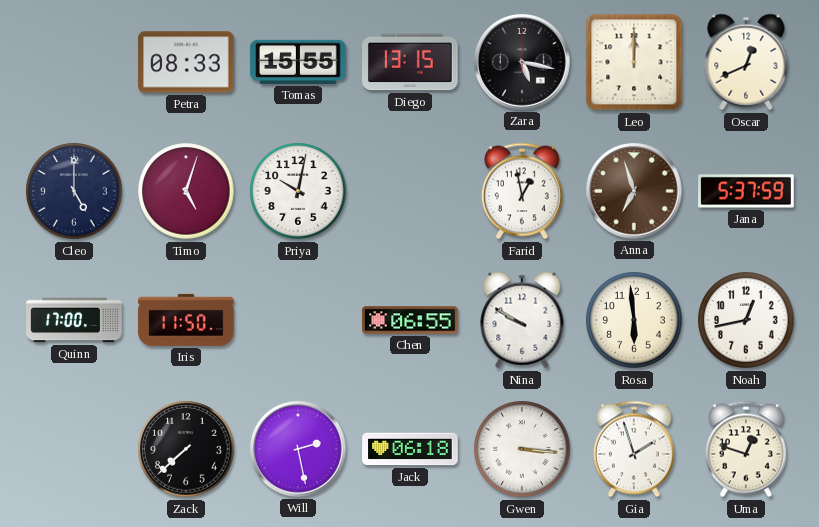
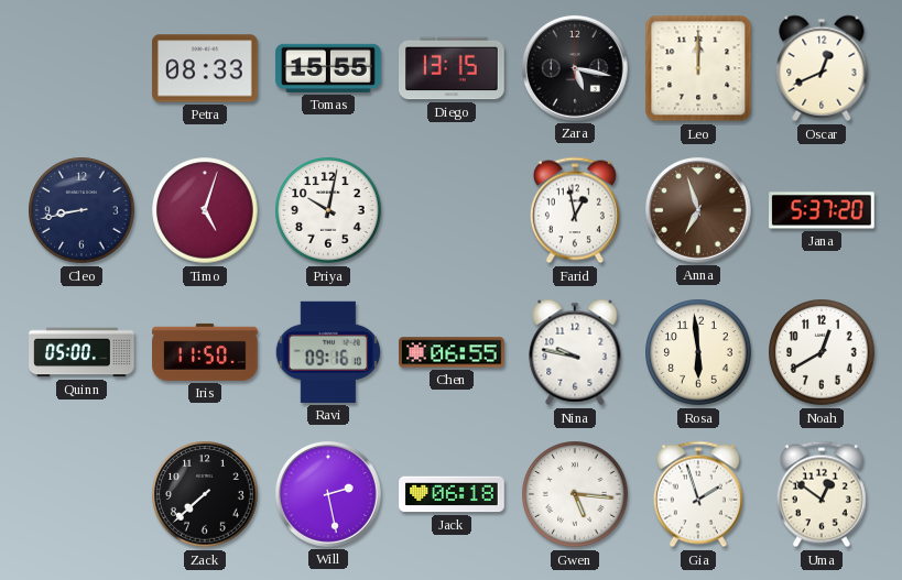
Cleo: 5:00 -> 8:43
Jana: 5:37:59 -> 5:37:20
Quinn: 17:00 -> 05:00
Ravi: none -> 09:16
Nina: 9:50 -> 9:47
Noah: 12:43 -> 12:40
Gwen: 3:16 -> 5:16
Uma: 12:48 -> 12:51
